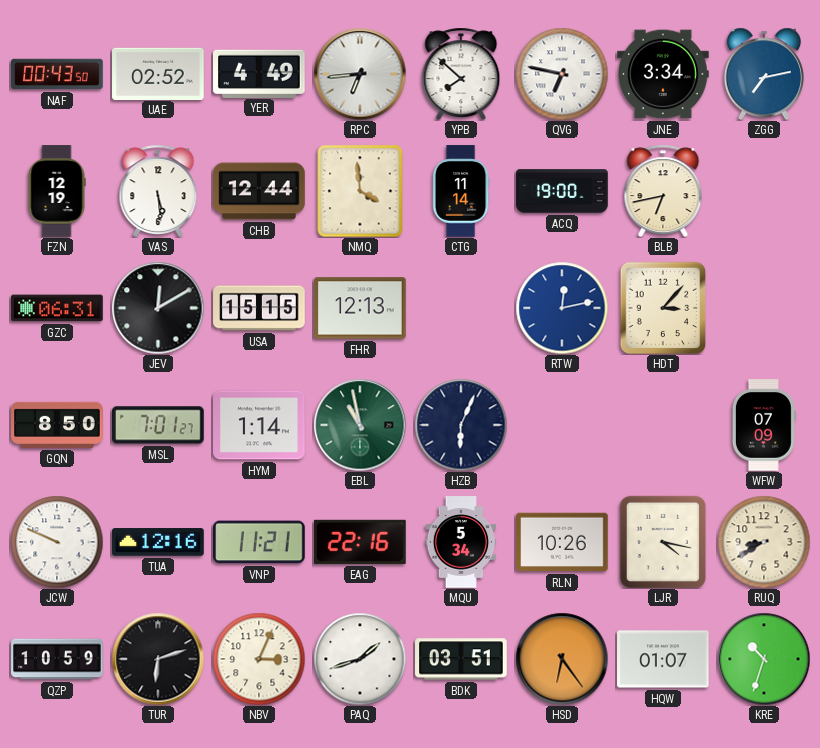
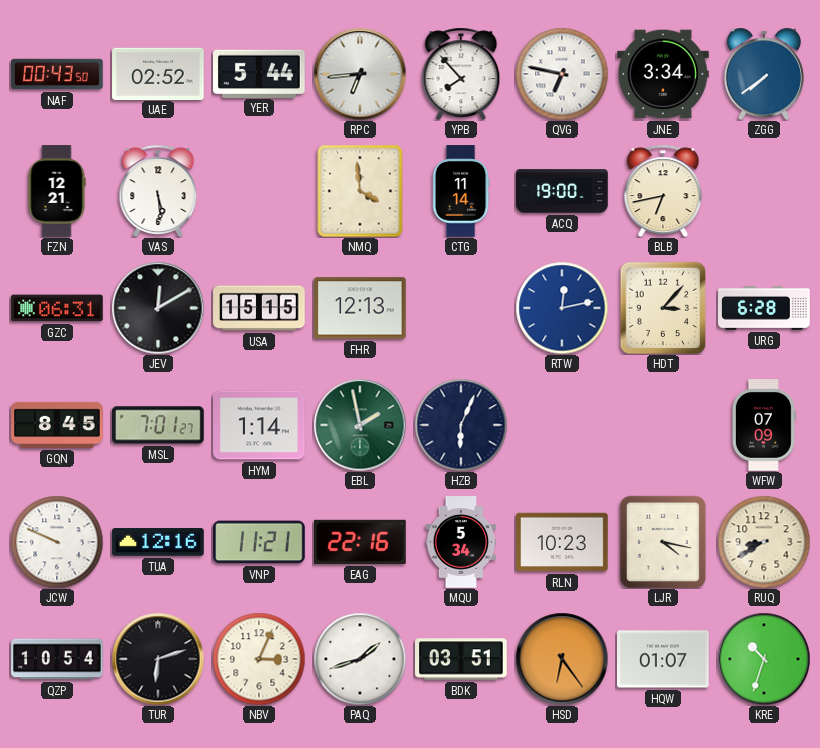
YER: 4:49 -> 5:44
YPB: 7:52 -> 7:53
ZGG: 7:13 -> 7:39
FZN: 12:19 -> 12:21
CHB: 12:44 -> none
URG: none -> 6:28
GQN: 8:50 -> 8:45
EBL: 10:58 -> 1:58
RLN: 10:26 -> 10:23
QZP: 10:59 -> 10:54
